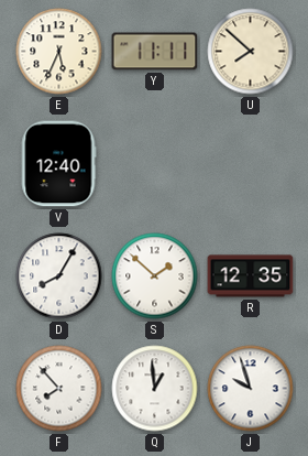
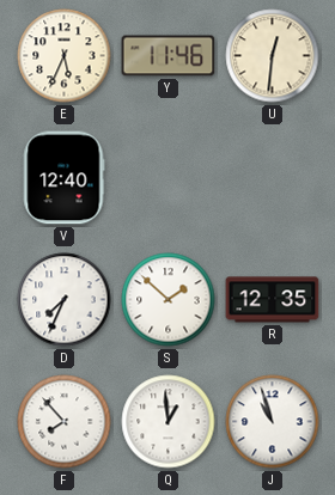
Y: 11:11 -> 11:46
U: 7:52 -> 12:31
D: 8:05 -> 7:34
J: 9:57 -> 10:57
